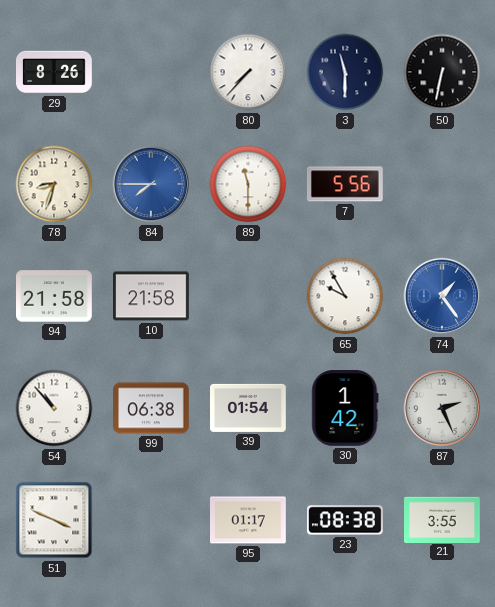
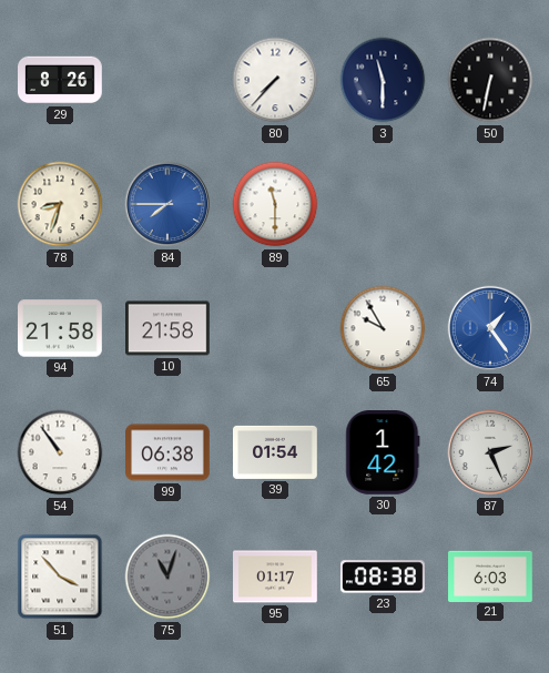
7: 5:56 -> none
54: 10:53 -> 10:54
51: 3:49 -> 3:53
75: none -> 11:03
21: 3:55 -> 6:03
